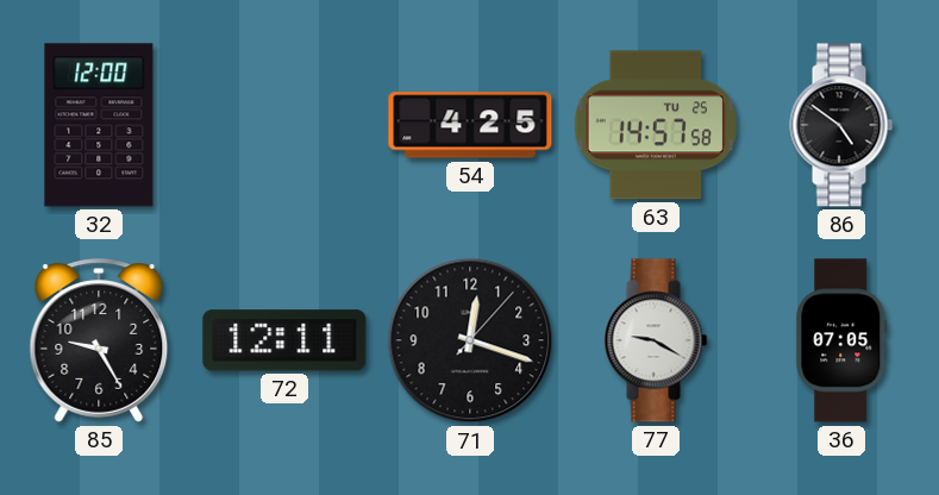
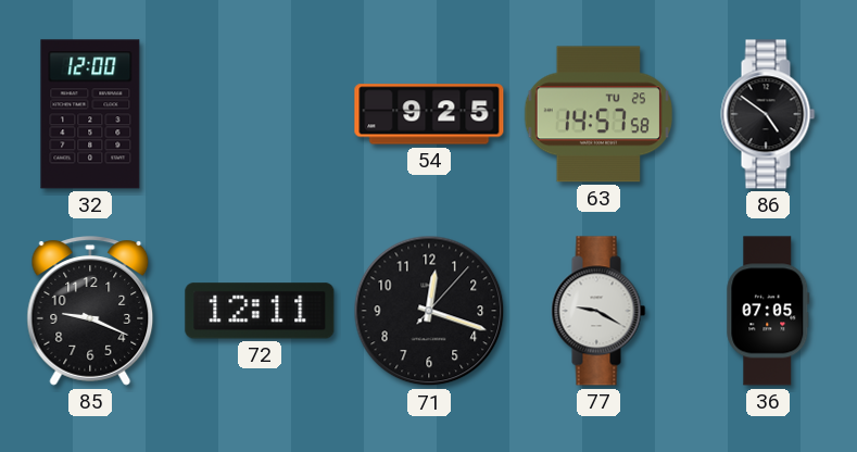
54: 4:25 -> 9:25
85: 9:25 -> 9:19
